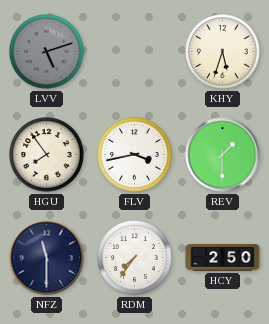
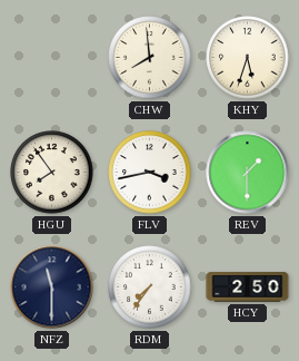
LVV: 5:12 -> none
CHW: none -> 7:59
